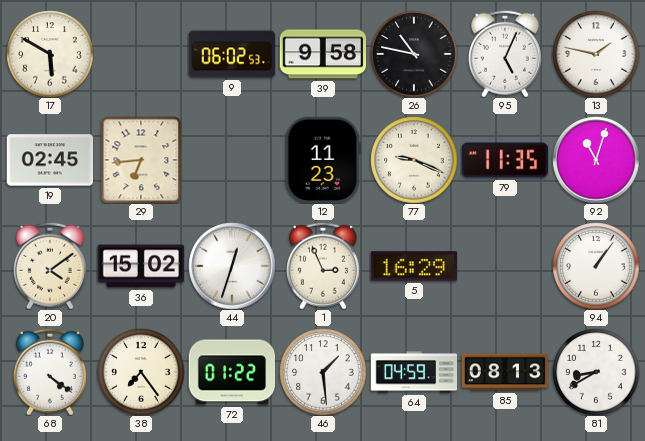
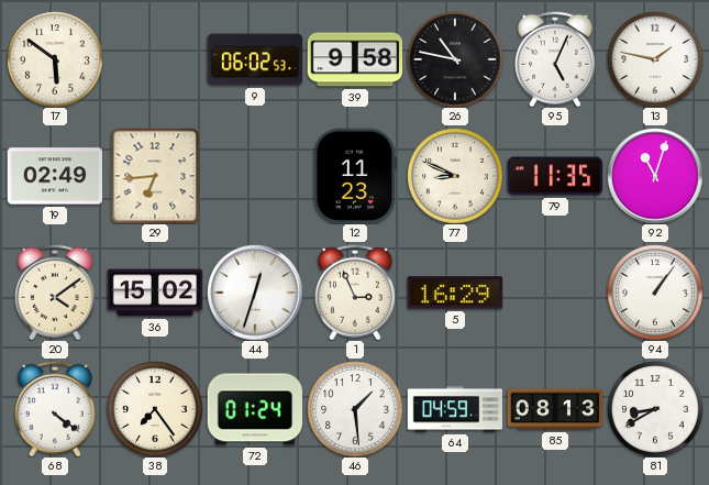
17: 5:50 -> 5:51
19: 02:45 -> 02:49
77: 9:19 -> 8:49
72: 01:22 -> 01:24
